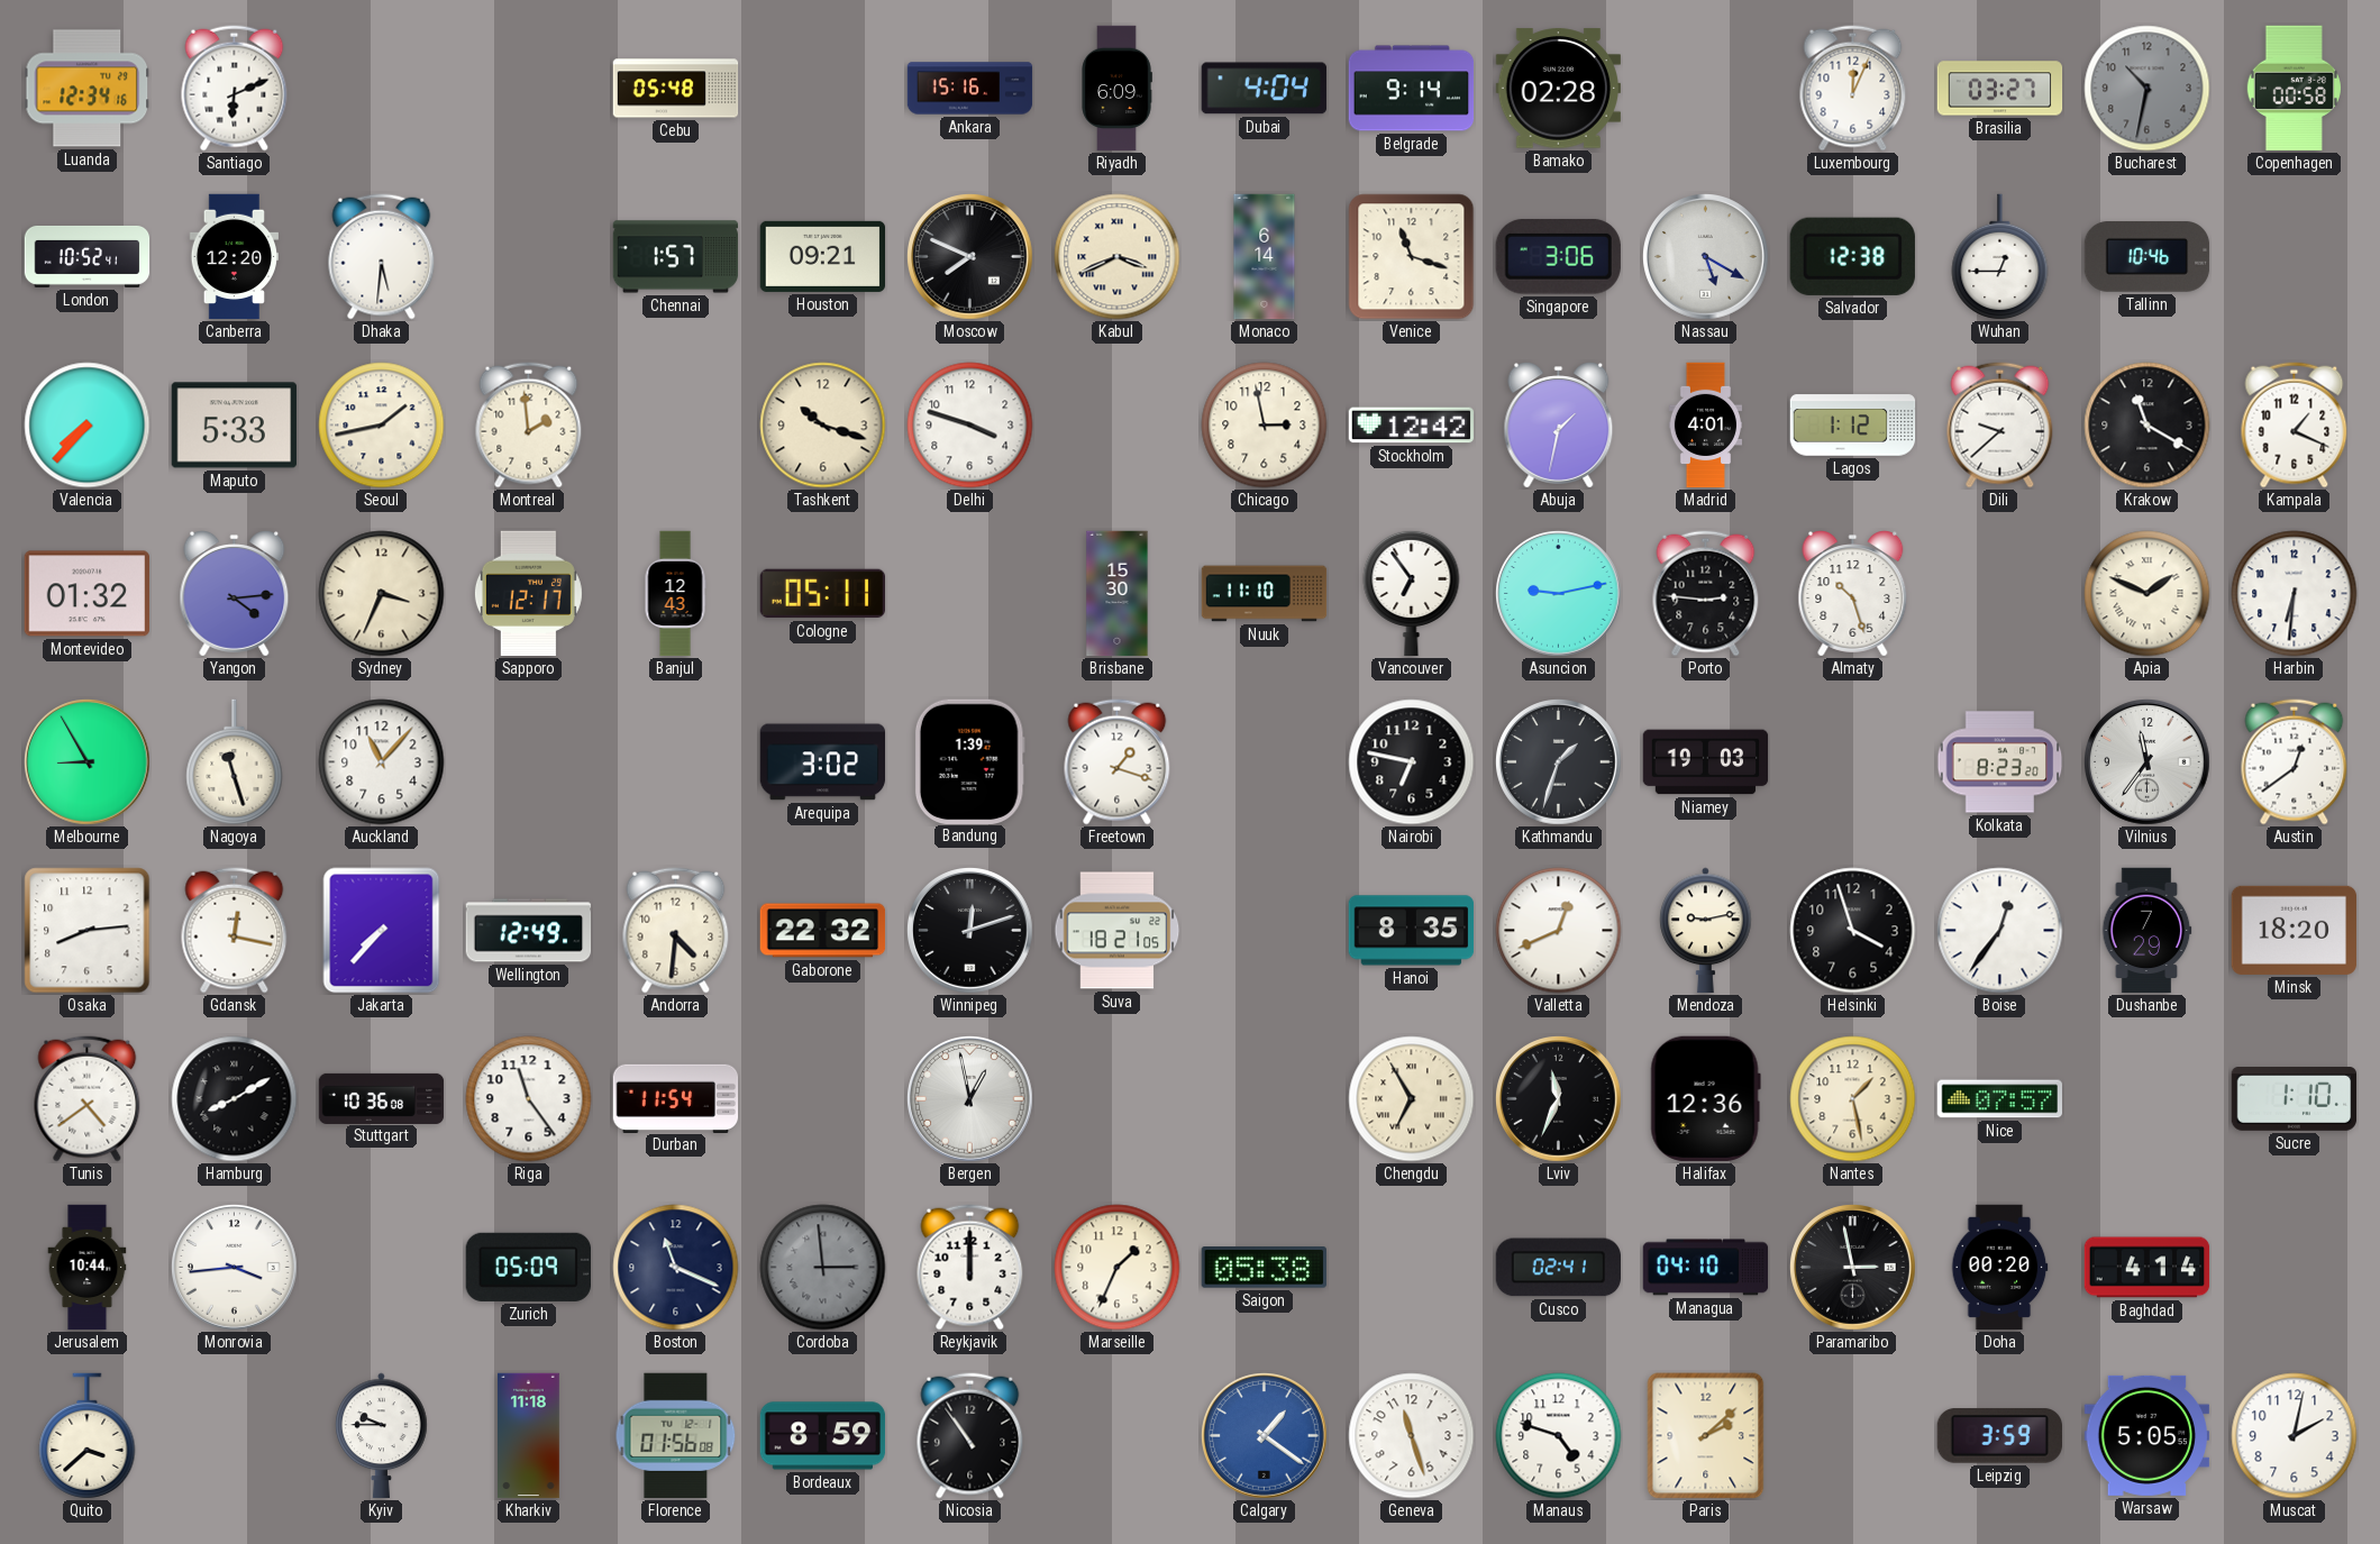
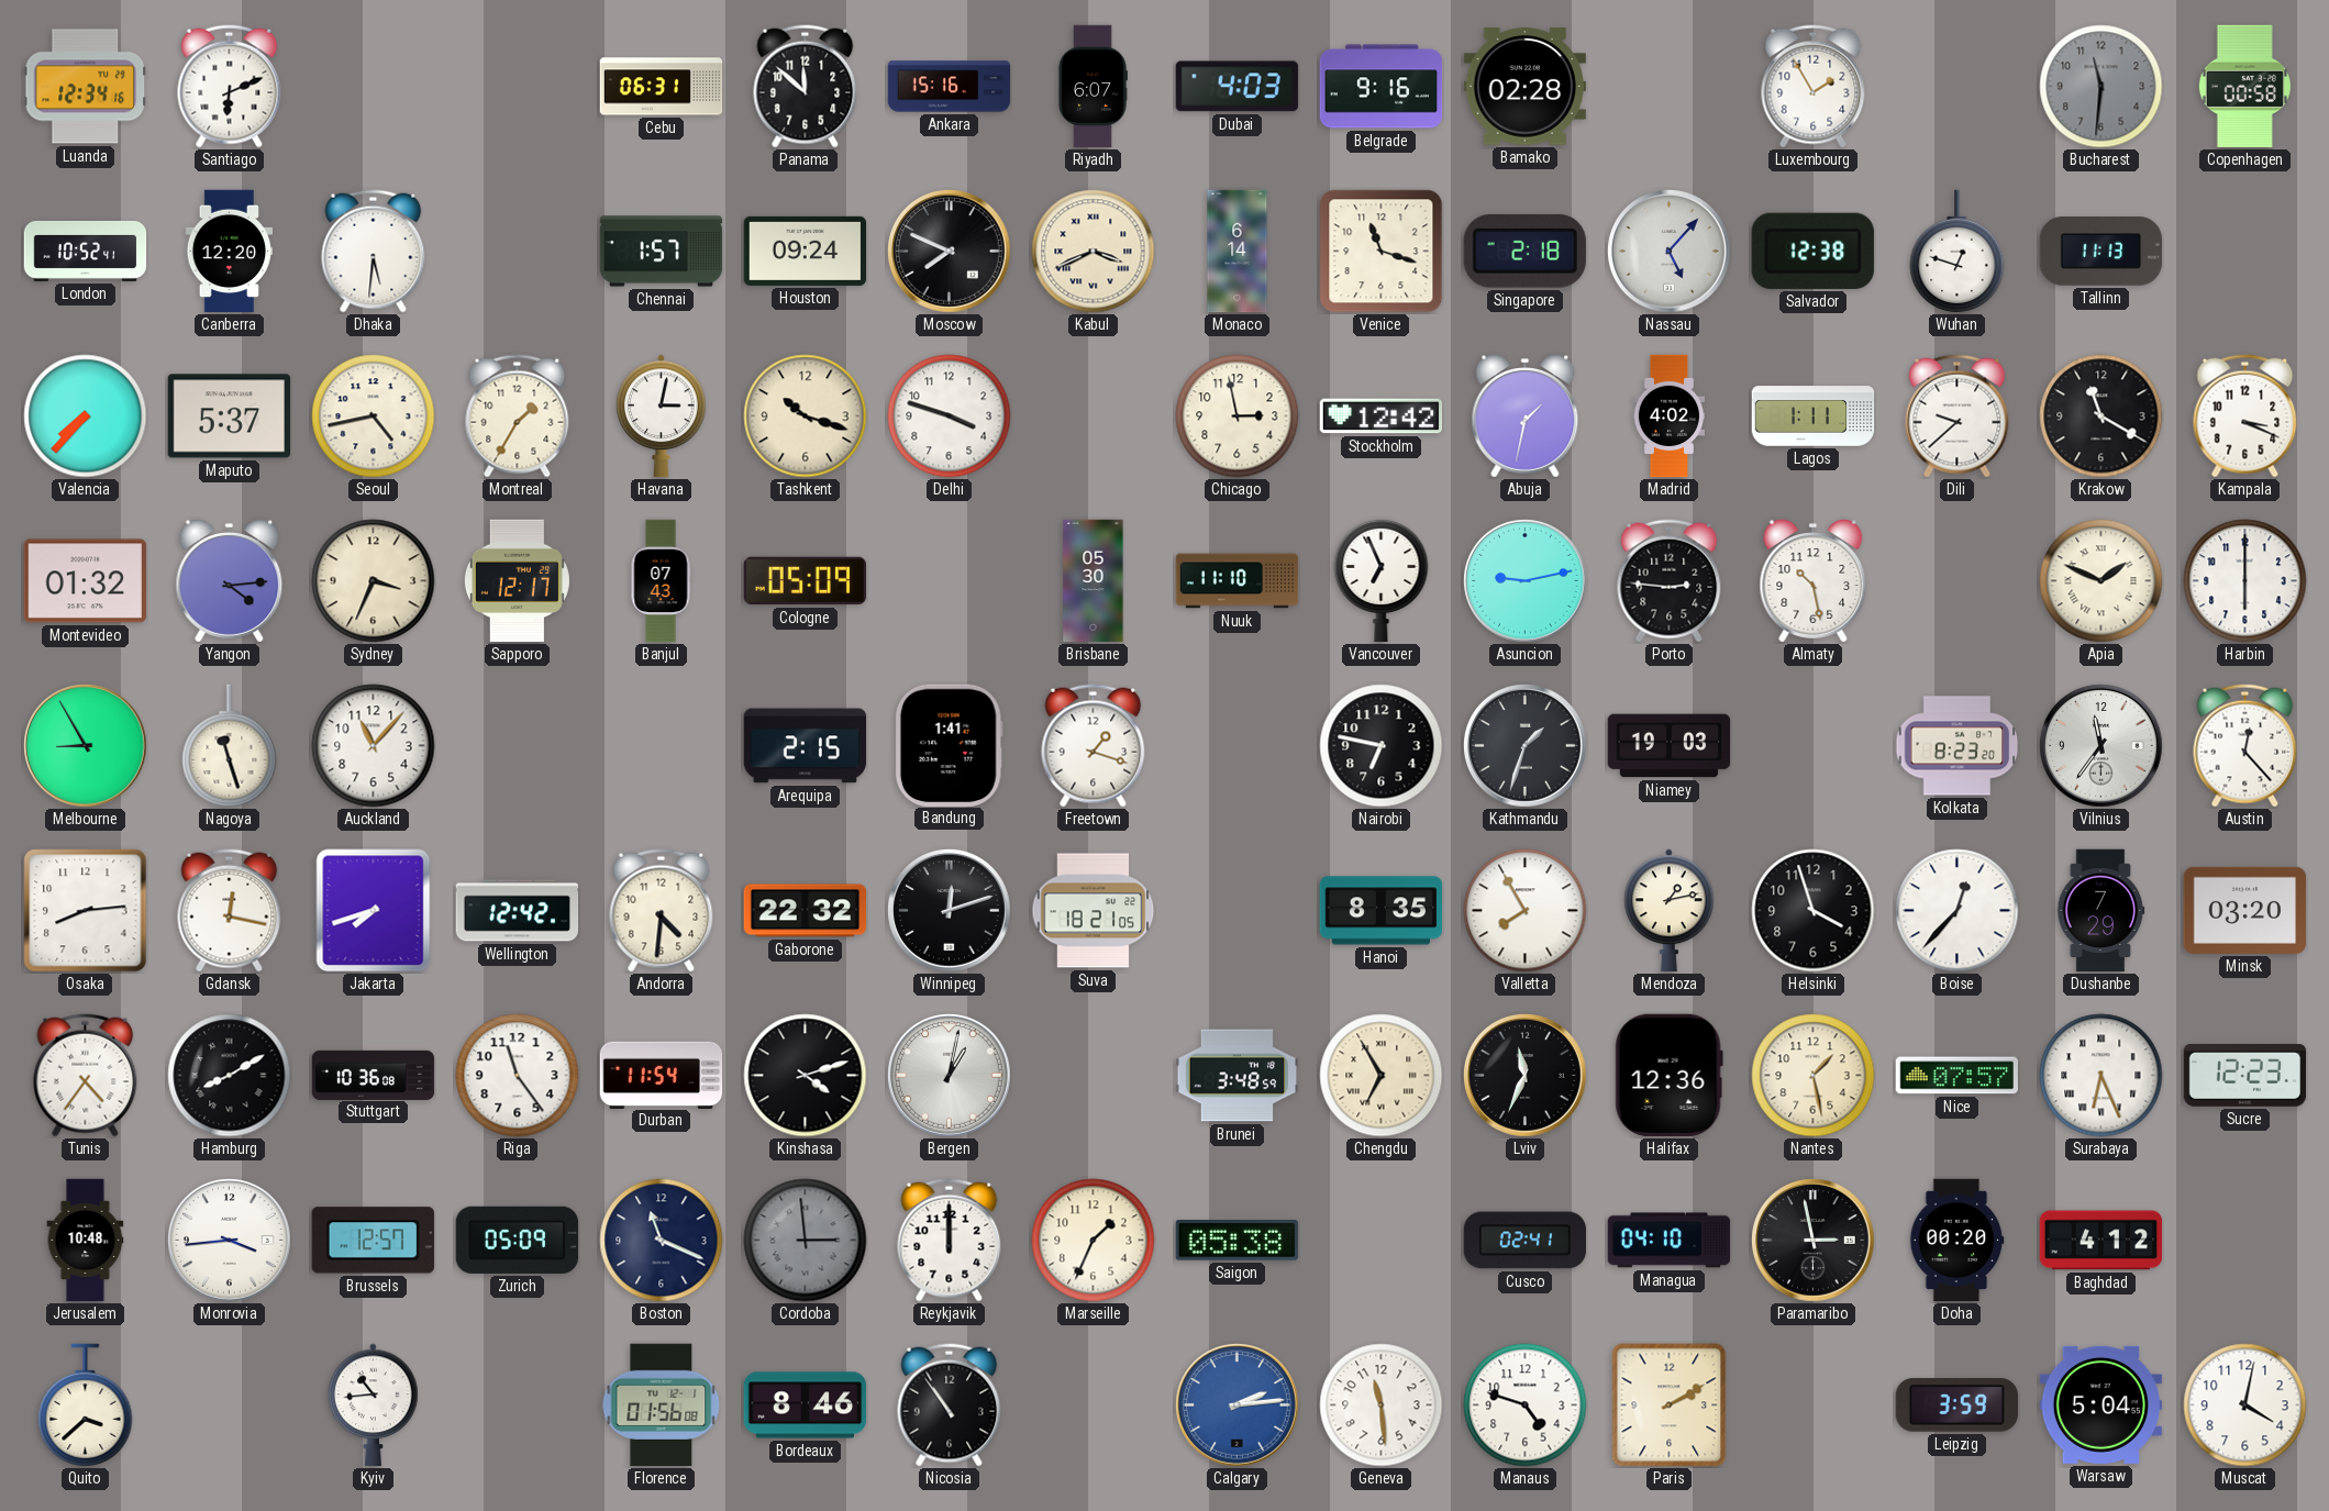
Cebu: 05:48 -> 06:31
Panama: none -> 11:52
Riyadh: 6:09 -> 6:07
Dubai: 4:04 -> 4:03
Belgrade: 9:14 -> 9:16
Luxembourg: 12:04 -> 1:55
Brasilia: 03:27 -> none
Bucharest: 10:32 -> 11:31
Houston: 09:21 -> 09:24
Singapore: 3:06 -> 2:18
Nassau: 5:20 -> 5:07
Wuhan: 12:45 -> 12:48
Tallinn: 10:46 -> 11:13
Maputo: 5:33 -> 5:37
Seoul: 1:43 -> 4:43
Montreal: 1:59 -> 1:35
Havana: none -> 3:02
Madrid: 4:01 -> 4:02
Lagos: 1:12 -> 1:11
Kampala: 1:19 -> 3:19
Banjul: 12:43 -> 07:43
Cologne: 05:11 -> 05:09
Brisbane: 15:30 -> 05:30
Vancouver: 6:54 -> 6:56
Almaty: 10:27 -> 10:28
Harbin: 6:31 -> 6:00
Arequipa: 3:02 -> 2:15
Bandung: 1:39 -> 1:41
Austin: 12:39 -> 12:23
Jakarta: 7:37 -> 7:42
Wellington: 12:49 -> 12:42
Valletta: 12:41 -> 7:55
Mendoza: 9:13 -> 1:13
Boise: 12:36 -> 12:37
Minsk: 18:20 -> 03:20
Tunis: 4:39 -> 4:36
Kinshasa: none -> 4:12
Bergen: 12:58 -> 1:02
Brunei: none -> 3:48
Surabaya: none -> 6:26
Sucre: 1:10 -> 12:23
Jerusalem: 10:44 -> 10:48
Brussels: none -> 12:57
Baghdad: 4:14 -> 4:12
Kyiv: 9:45 -> 10:44
Kharkiv: 11:18 -> none
Bordeaux: 8:59 -> 8:46
Calgary: 1:21 -> 2:14
Geneva: 11:27 -> 11:29
Paris: 2:08 -> 2:10
Warsaw: 5:05 -> 5:04
Muscat: 2:02 -> 4:02
